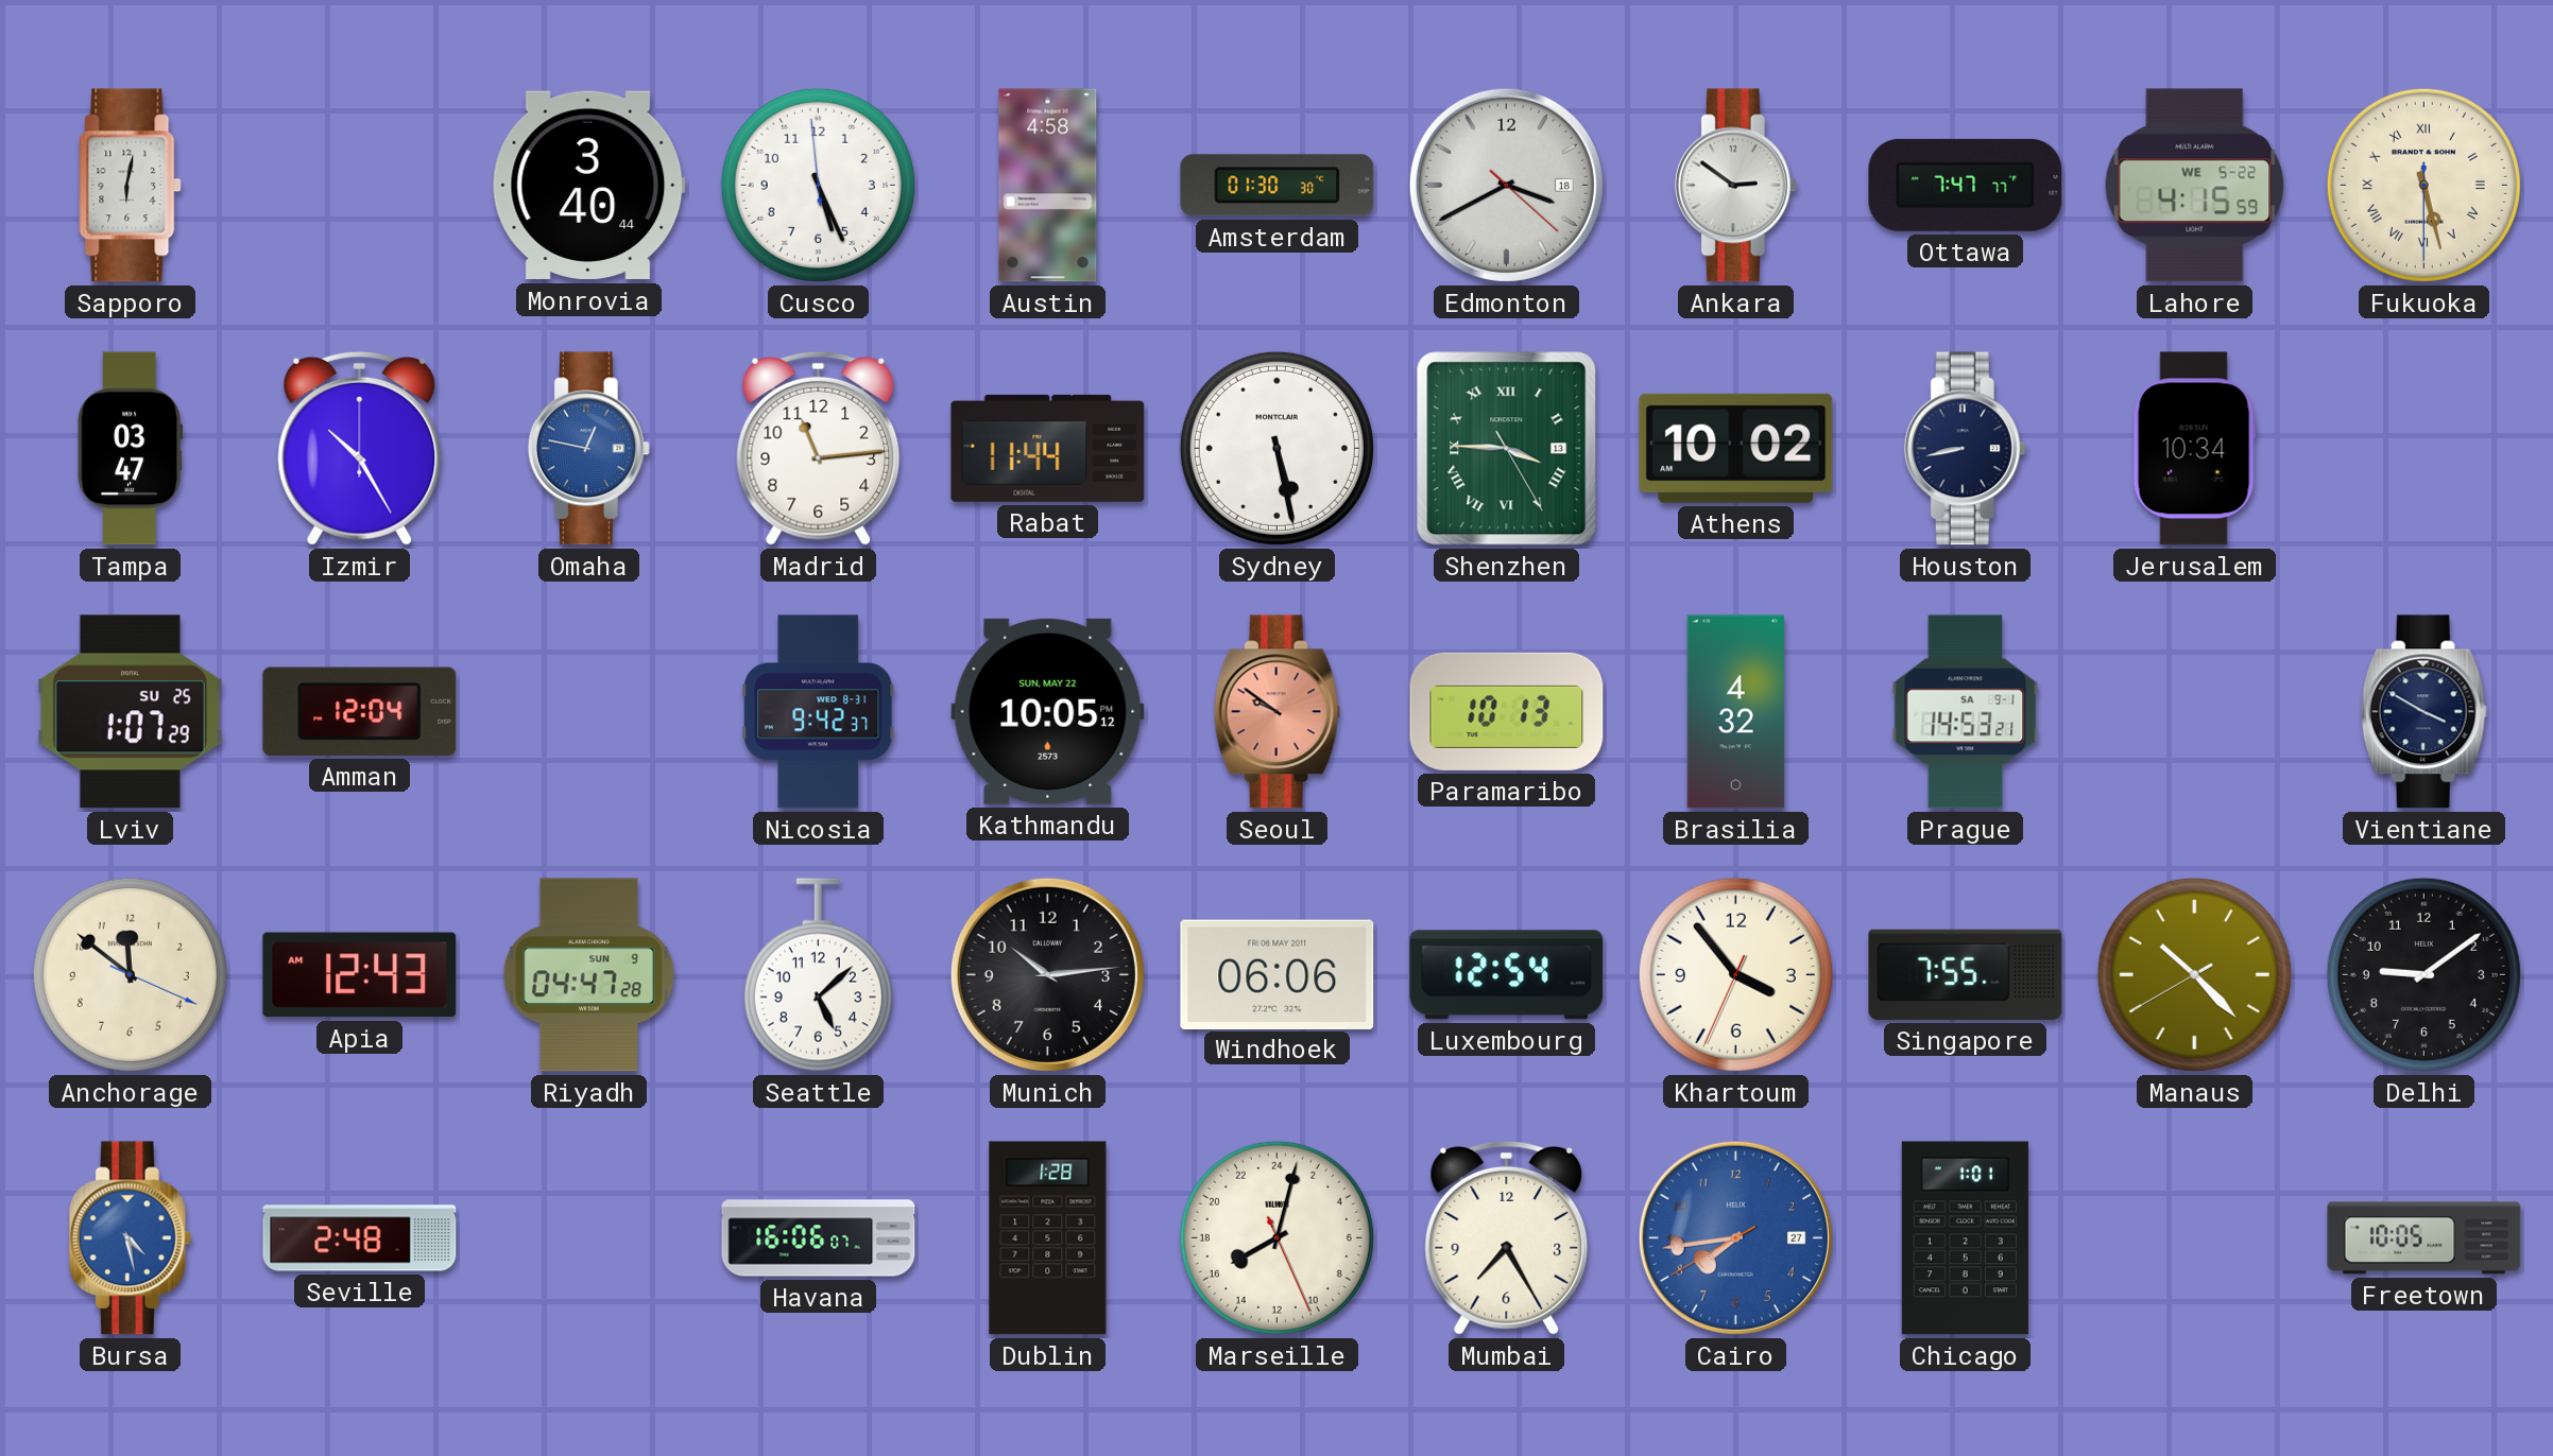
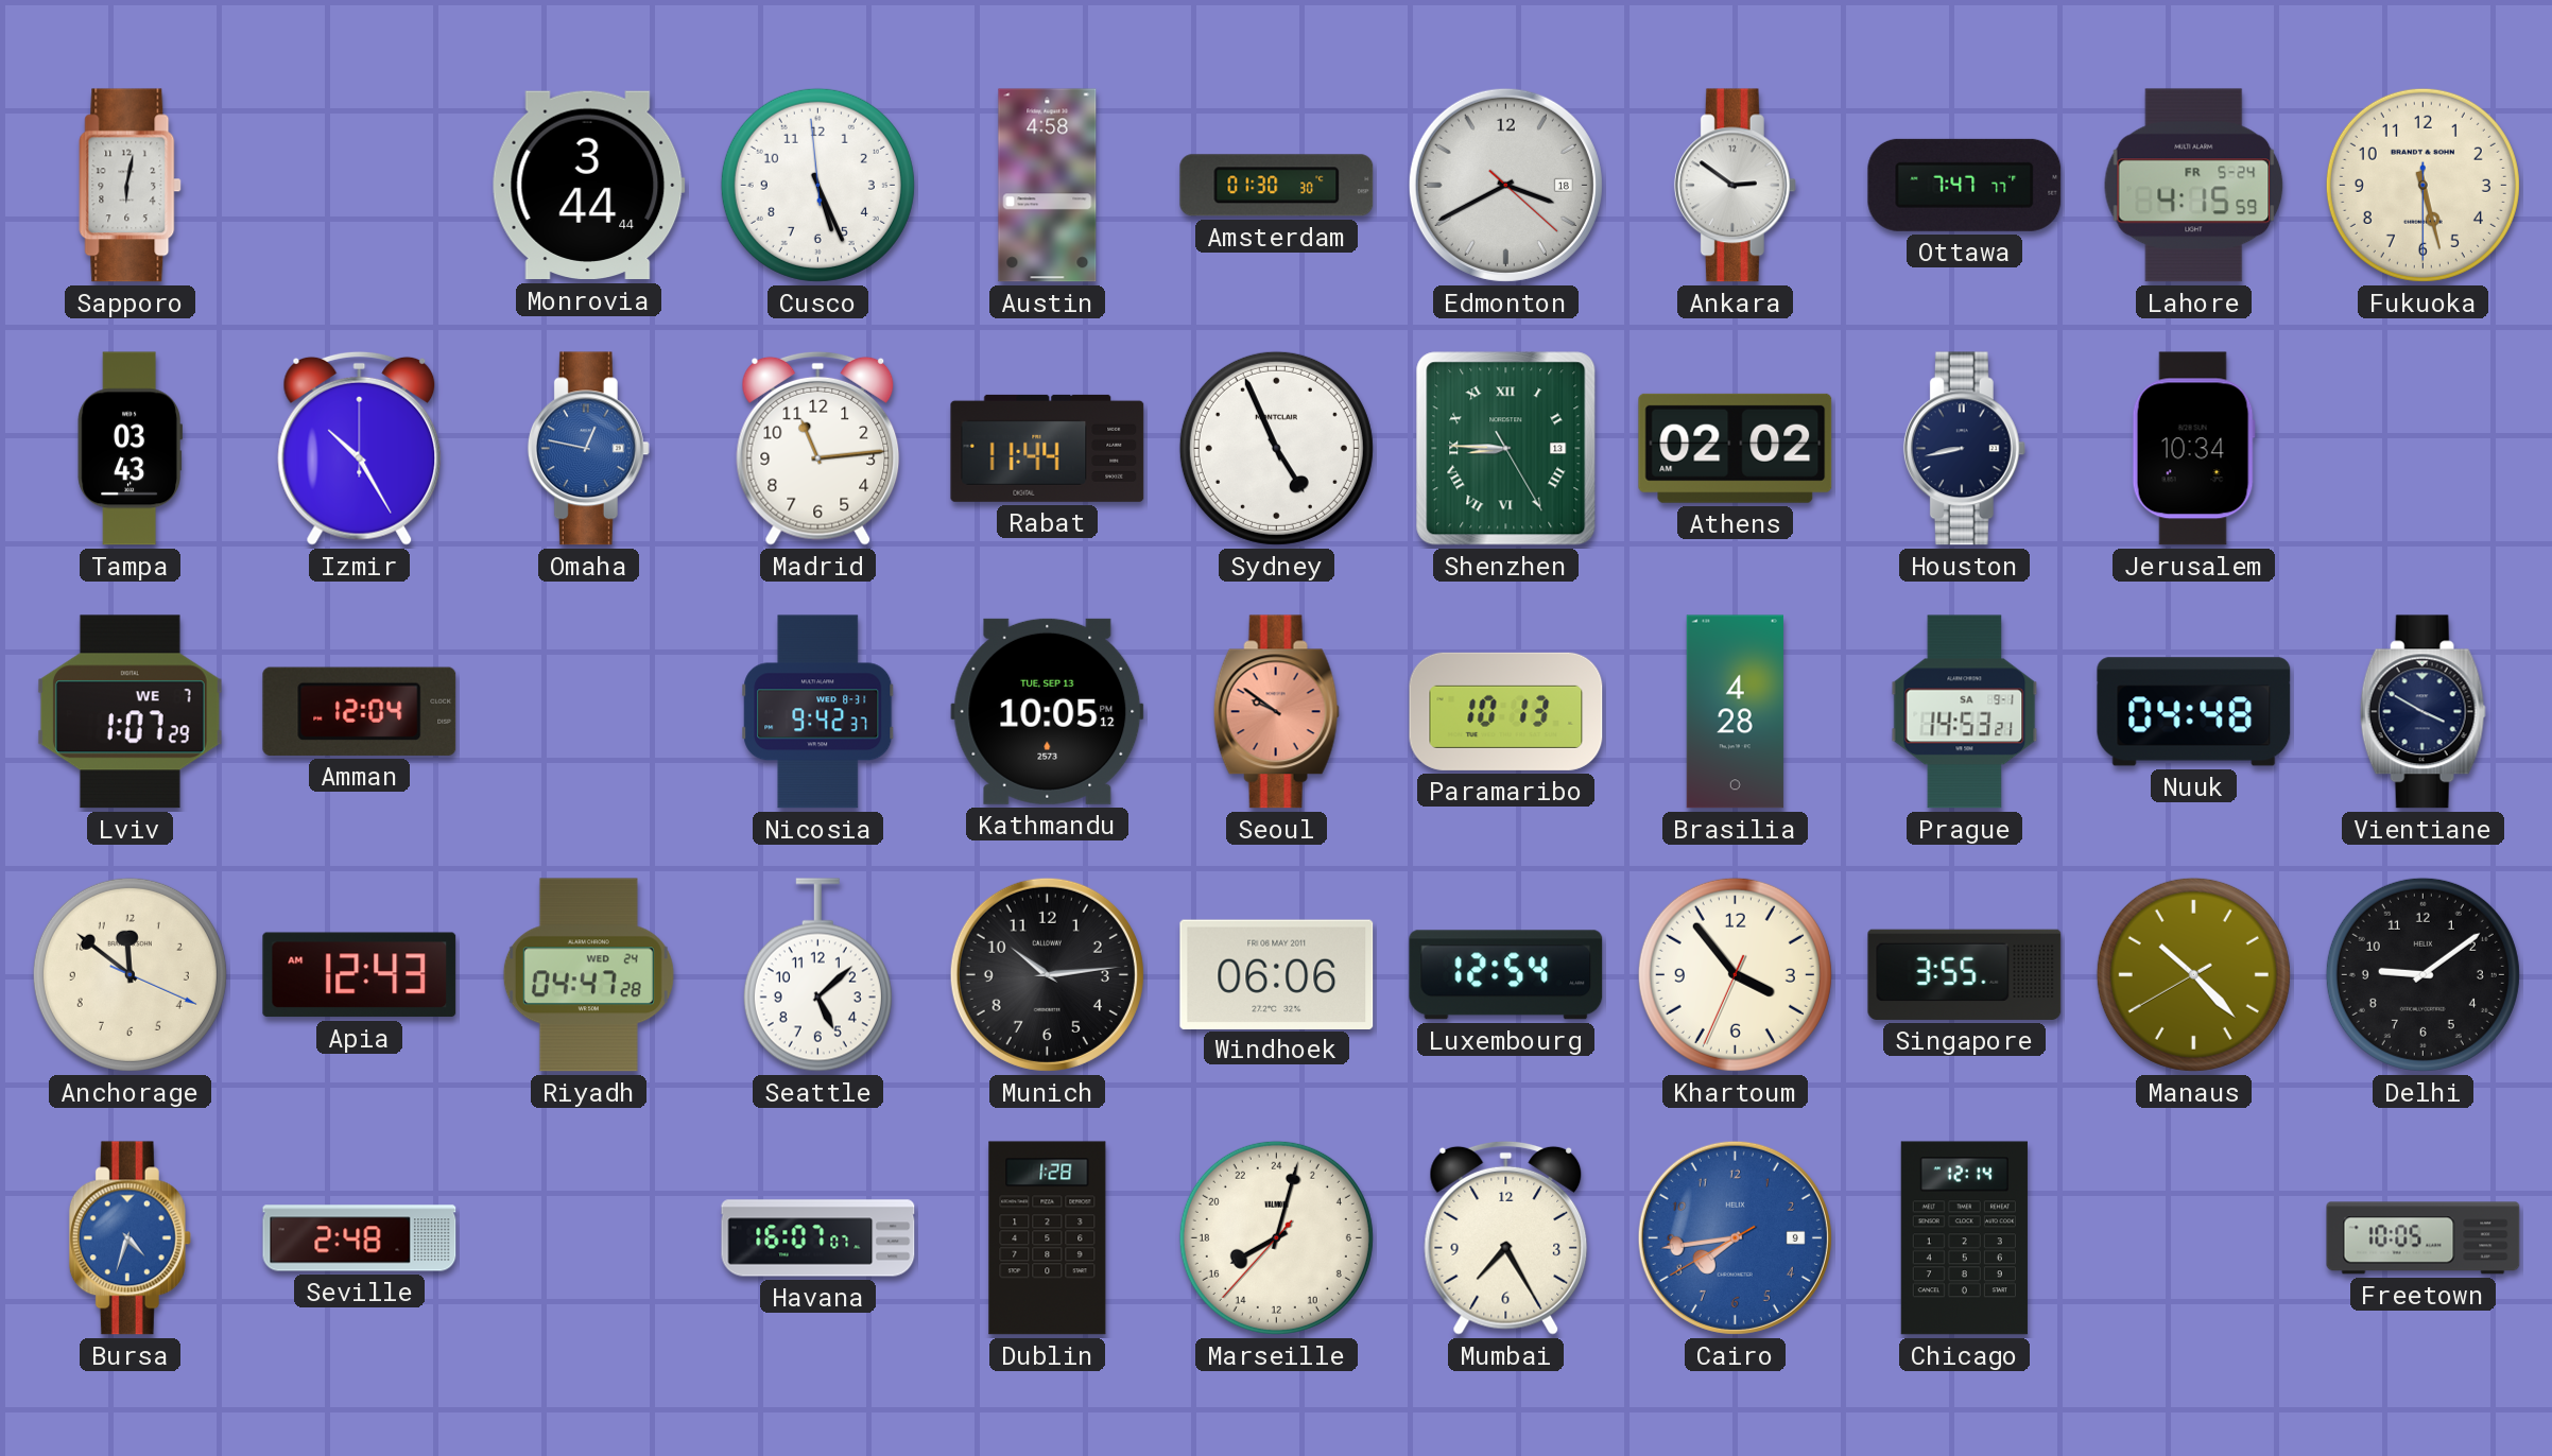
Monrovia: 3:40 -> 3:44
Lahore date: WE 5-22 -> FR 5-24
Fukuoka numerals: Roman -> Arabic
Tampa: 03:47 -> 03:43
Sydney: 5:28 -> 4:56
Shenzhen: 3:45 -> 8:45
Athens: 10:02 -> 02:02
Lviv date: SU 25 -> WE 7
Kathmandu date: SUN, MAY 22 -> TUE, SEP 13
Brasilia: 4:32 -> 4:28
Nuuk: none -> 04:48
Riyadh date: SUN 9 -> WED 24
Singapore: 7:55 -> 3:55
Bursa: 4:28 -> 4:33
Havana: 16:06 -> 16:07
Marseille: 16:02:26 -> 16:02:37
Cairo date: 27 -> 9
Chicago: 1:01 -> 12:14
